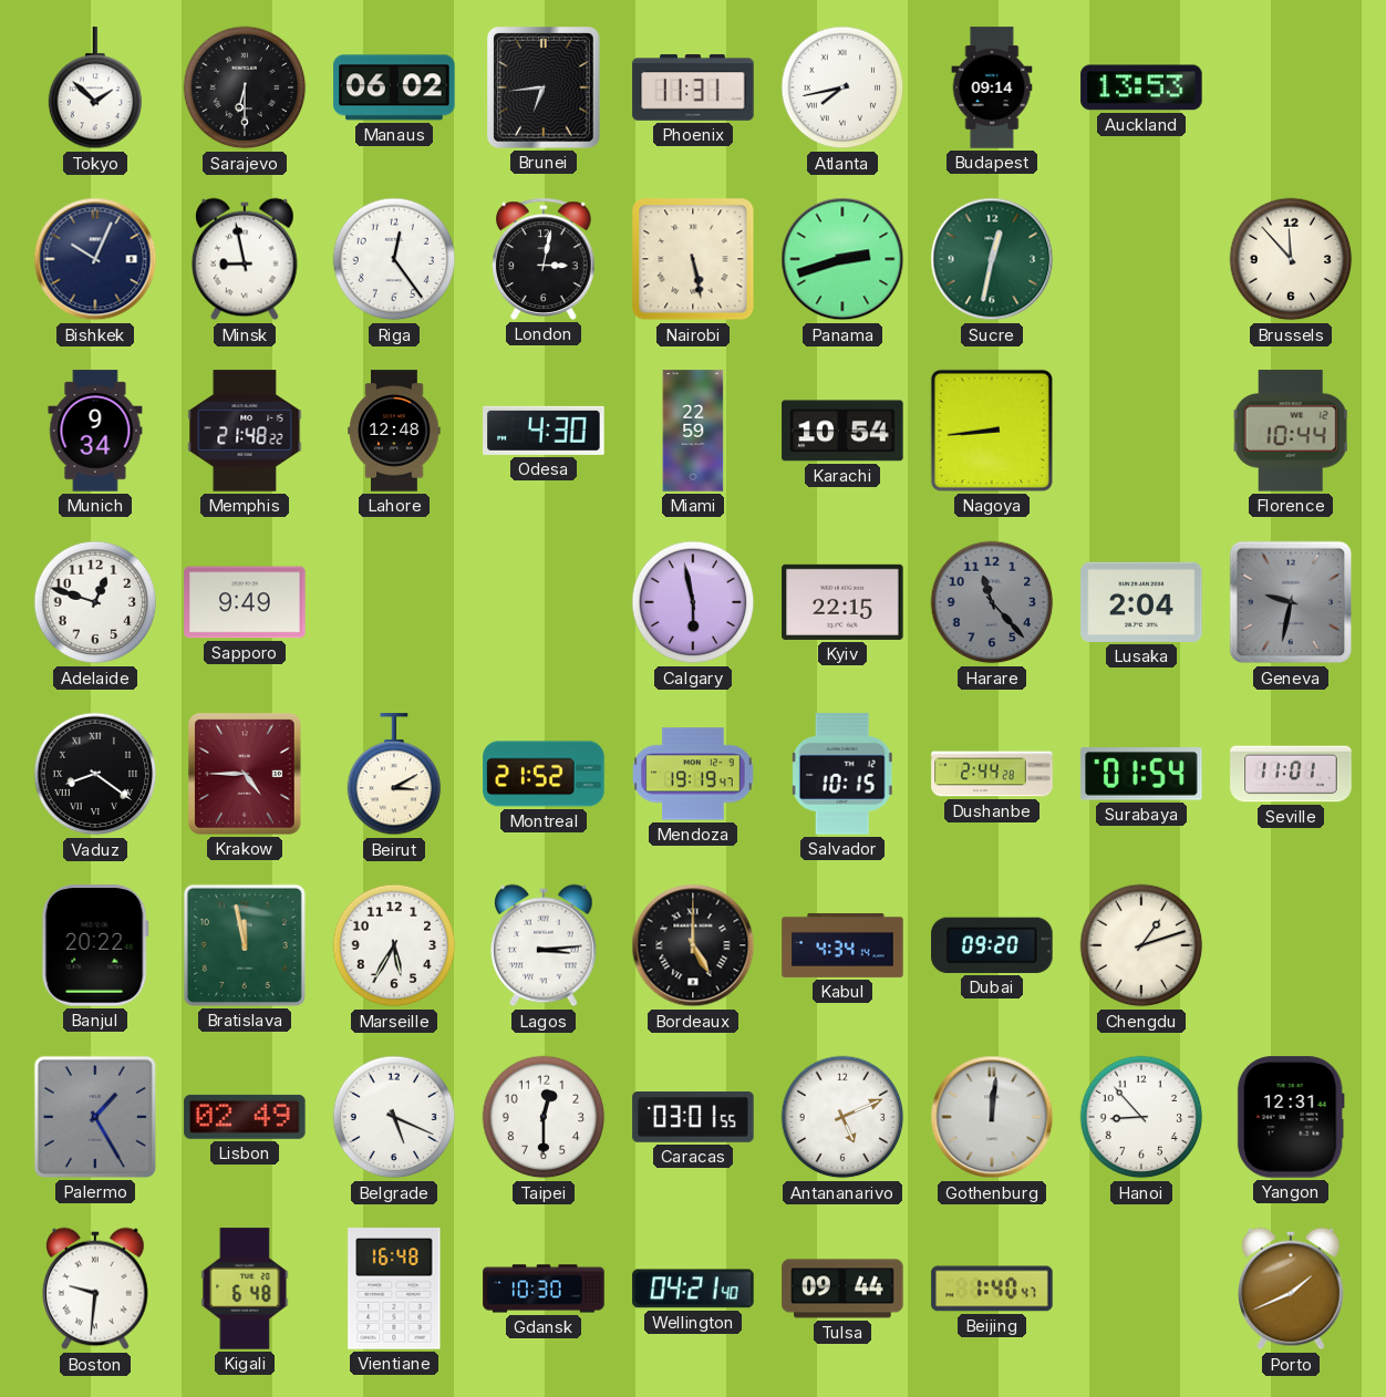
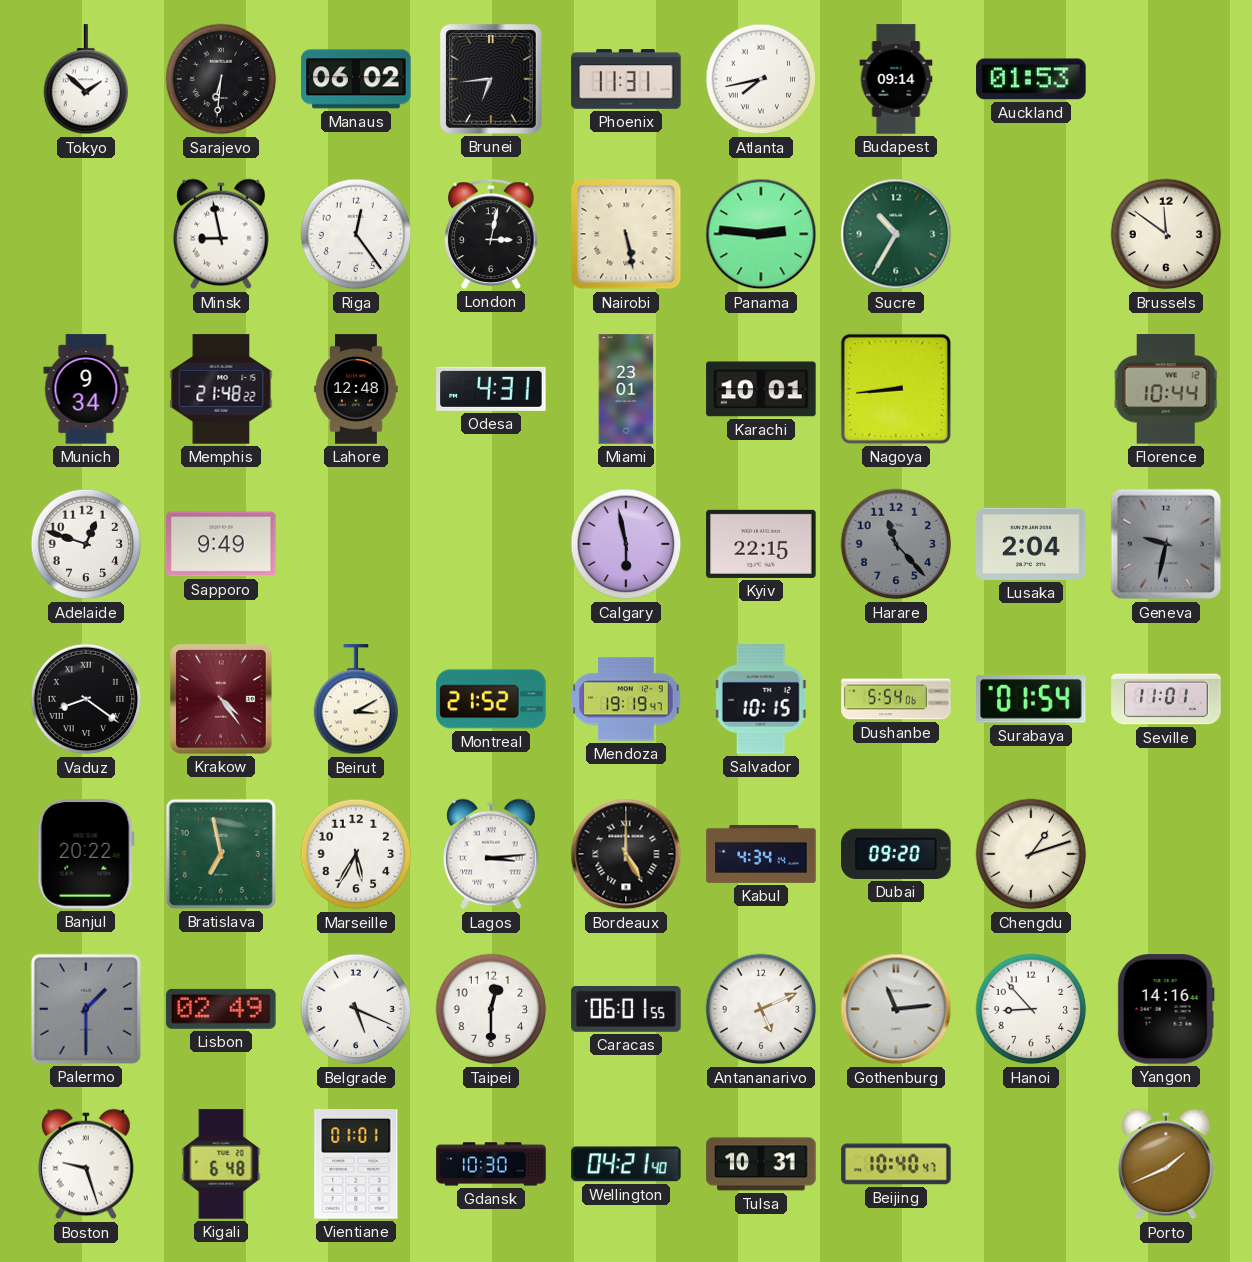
Sarajevo: 6:30 -> 6:31
Auckland: 13:53 -> 01:53
Bishkek: 10:04 -> none
Panama: 2:42 -> 2:46
Sucre: 12:32 -> 10:35
Brussels: 11:53 -> 11:51
Odesa: 4:30 -> 4:31
Miami: 22:59 -> 23:01
Karachi: 10:54 -> 10:01
Krakow: 4:45 -> 4:24
Dushanbe: 2:44 -> 5:54
Bratislava: 11:58 -> 6:58
Palermo: 1:25 -> 1:30
Caracas: 03:01 -> 06:01
Gothenburg: 12:01 -> 11:14
Yangon: 12:31 -> 14:16
Boston: 9:31 -> 9:27
Vientiane: 16:48 -> 01:01
Tulsa: 09:44 -> 10:31
Beijing: 1:40 -> 10:40
